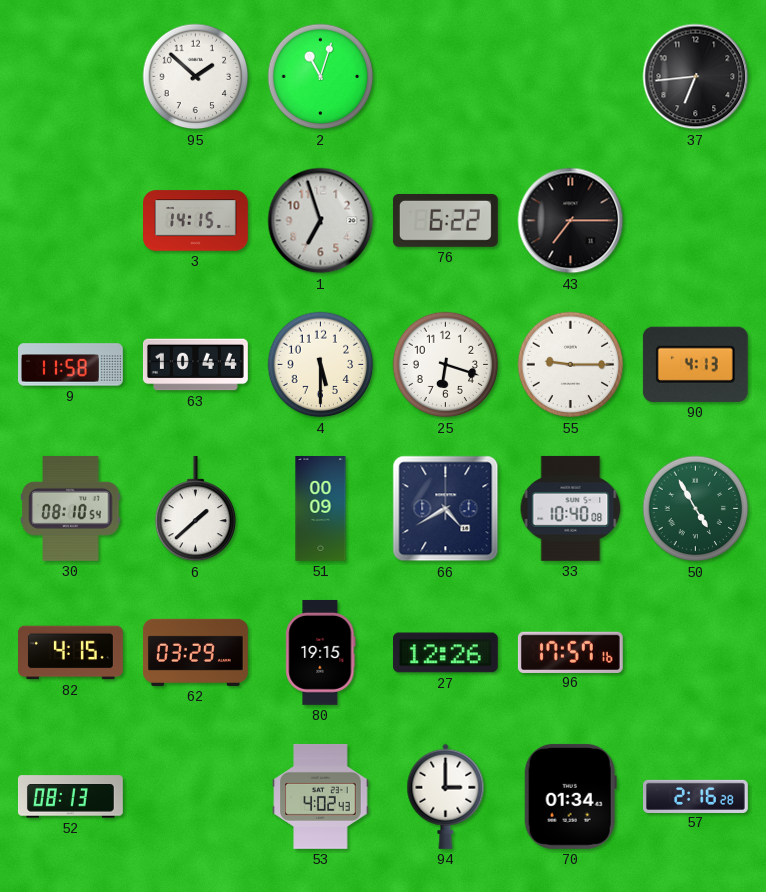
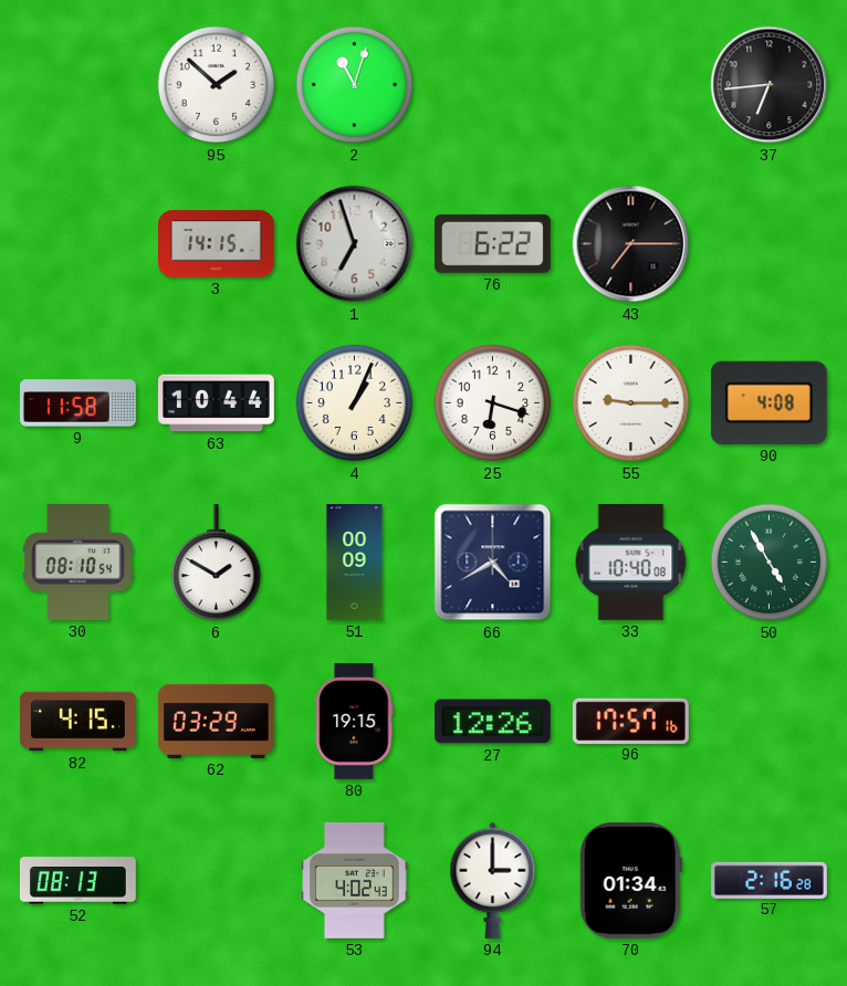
4: 5:30 -> 1:04
90: 4:13 -> 4:08
6: 1:38 -> 1:50
